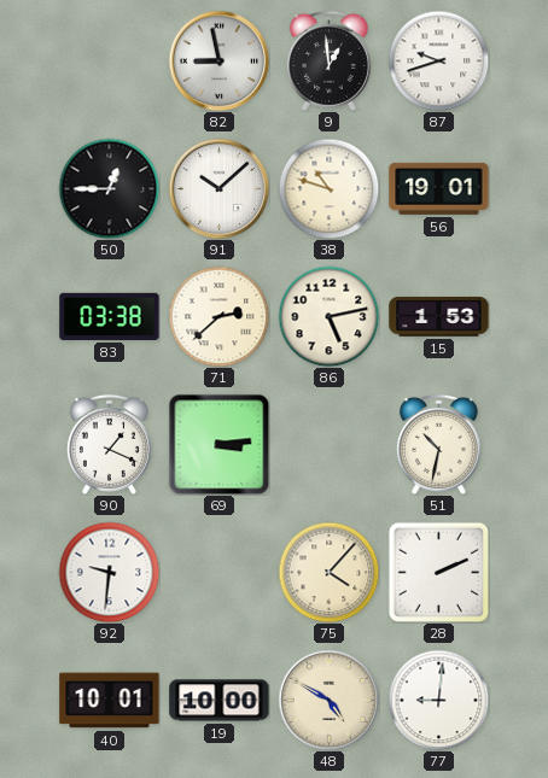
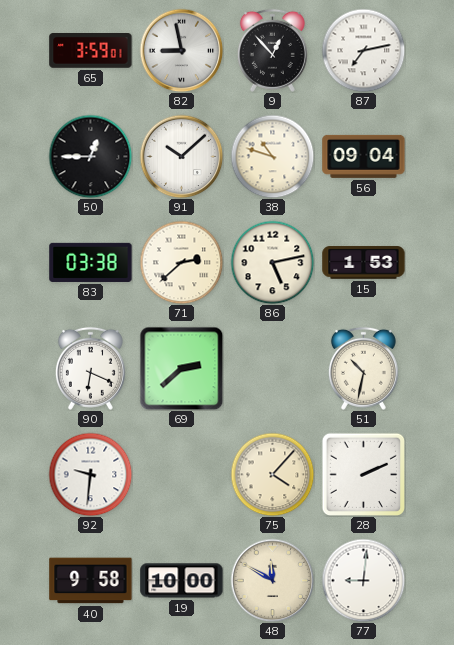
65: none -> 3:59
9: 12:59 -> 12:53
87: 9:42 -> 7:13
56: 19:01 -> 09:04
90: 1:19 -> 6:19
69: 3:14 -> 2:38
40: 10:01 -> 9:58
48: 4:50 -> 11:50
